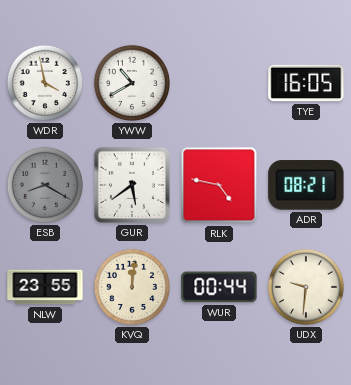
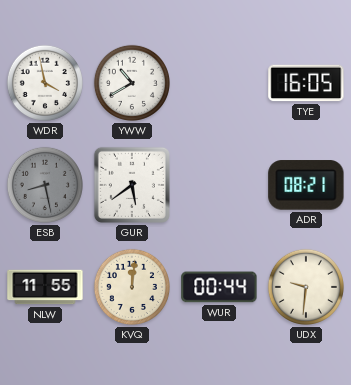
ESB: 8:20 -> 8:28
RLK: 4:47 -> none
NLW: 23:55 -> 11:55
